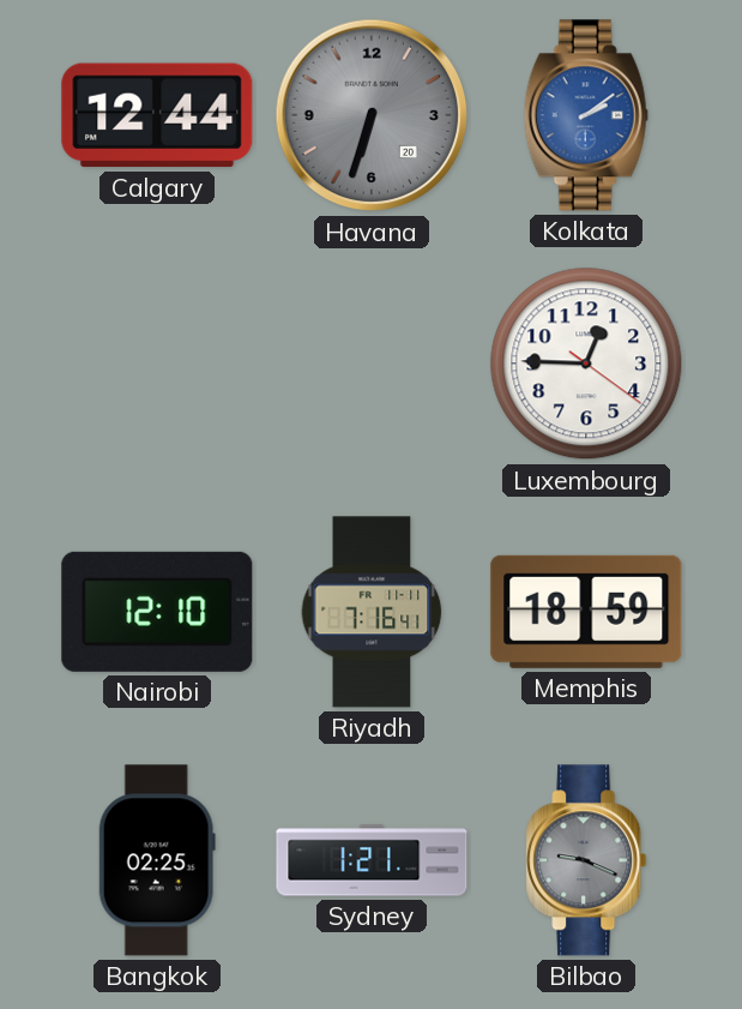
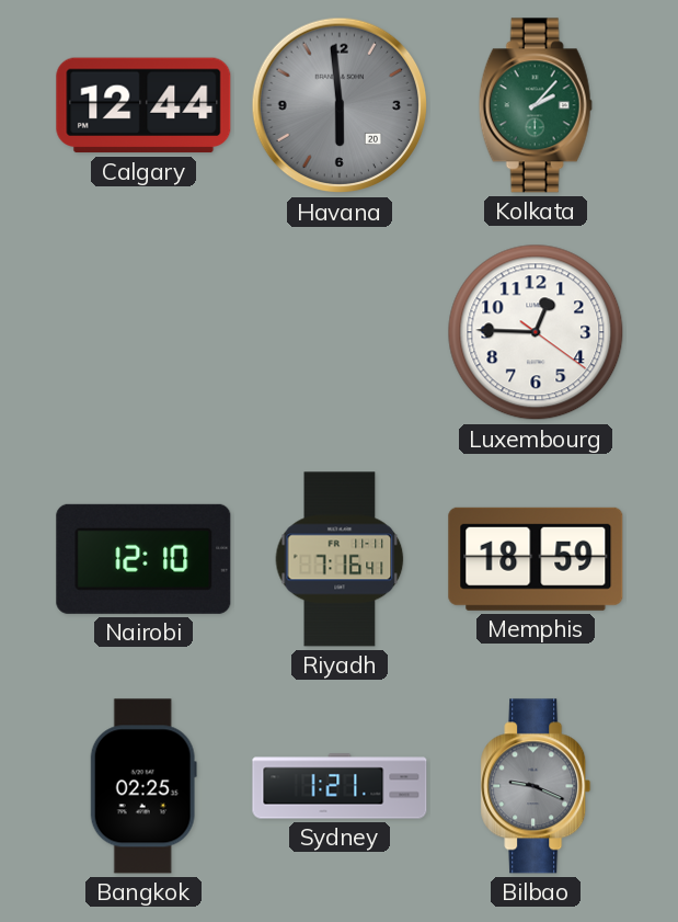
Havana: 6:33 -> 5:59
Kolkata: 2:09 -> 2:07
Kolkata dial: blue -> green
